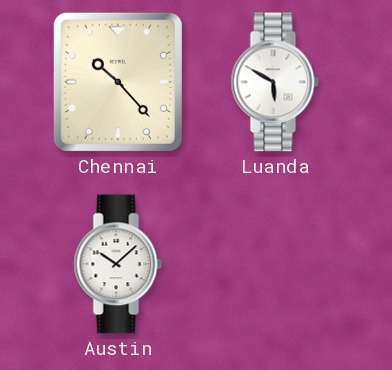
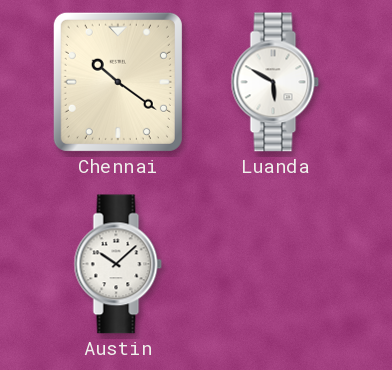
Chennai: 10:23 -> 10:21
